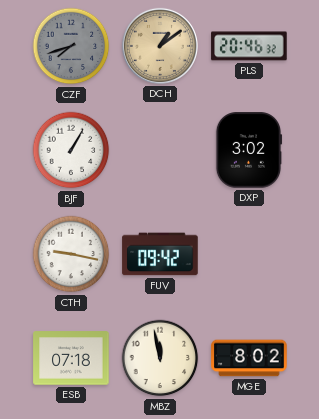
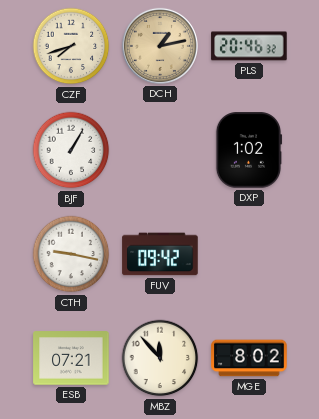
CZF dial: grey -> cream
DCH: 1:09 -> 1:13
DXP: 3:02 -> 1:02
ESB: 07:18 -> 07:21
MBZ: 11:58 -> 11:53
